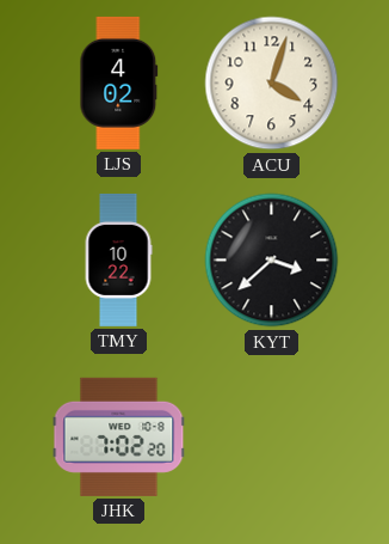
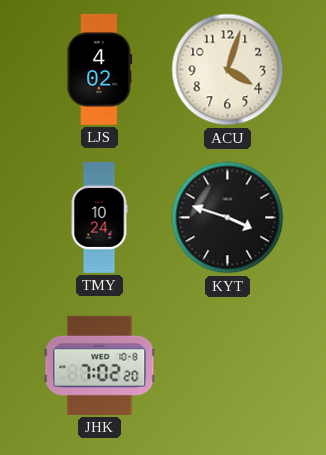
TMY: 10:22 -> 10:24
KYT: 3:38 -> 3:48
